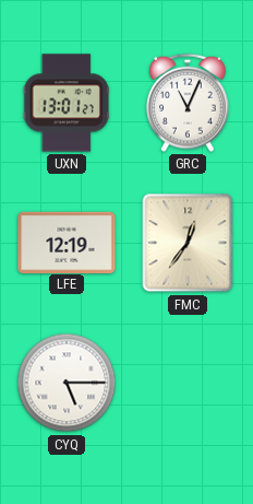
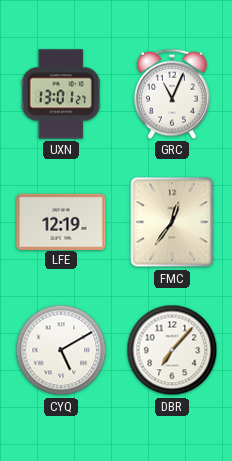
CYQ: 5:15 -> 5:10
DBR: none -> 7:07
